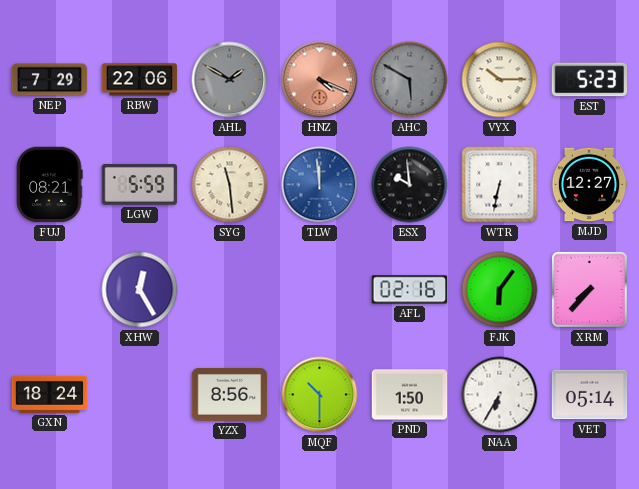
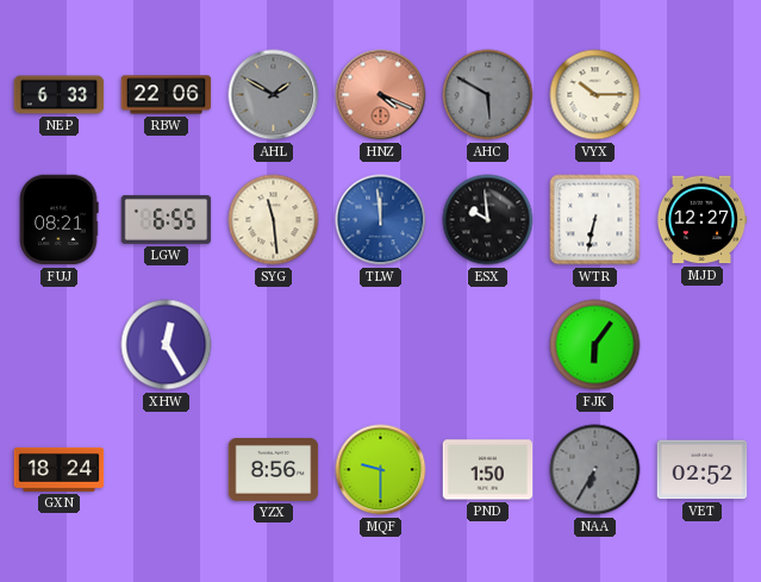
NEP: 7:29 -> 6:33
EST: 5:23 -> none
LGW: 5:59 -> 6:55
AFL: 02:16 -> none
XRM: 7:37 -> none
MQF: 10:30 -> 9:30
NAA dial: white -> grey
VET: 05:14 -> 02:52
